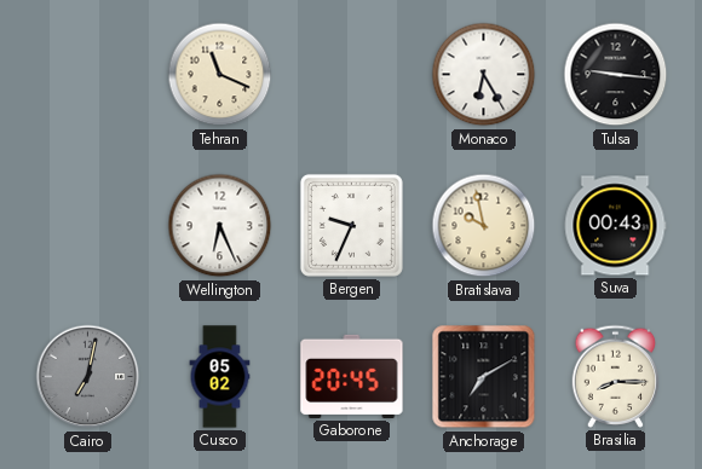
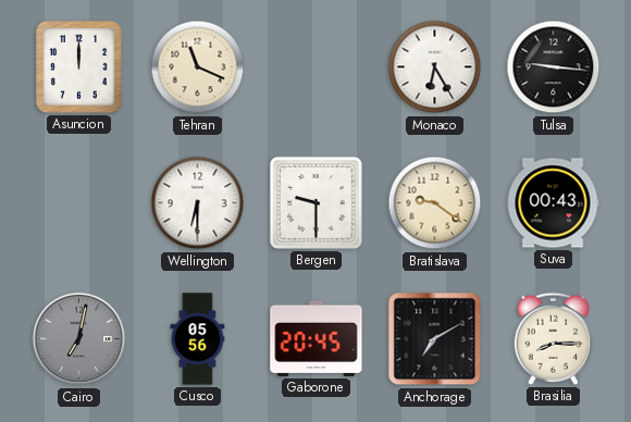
Asuncion: none -> 12:00
Wellington: 6:26 -> 6:30
Bergen: 9:34 -> 9:30
Bratislava: 9:58 -> 9:21
Cusco: 05:02 -> 05:56
